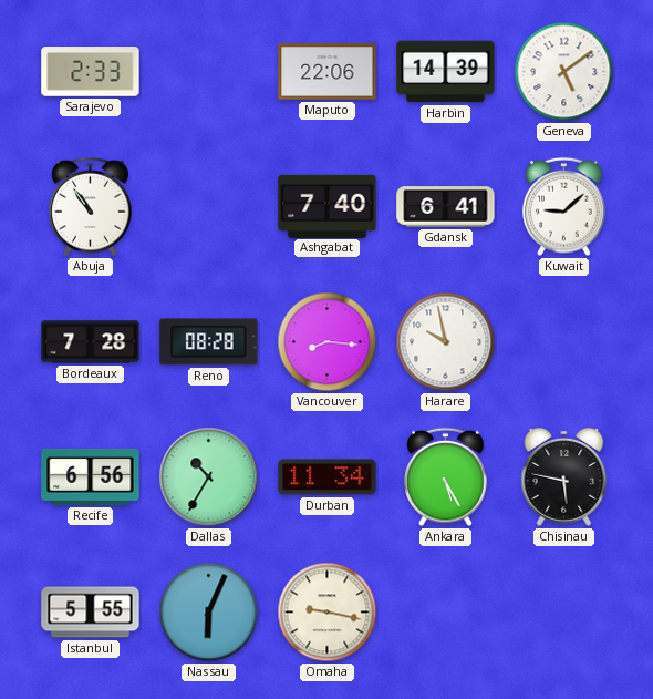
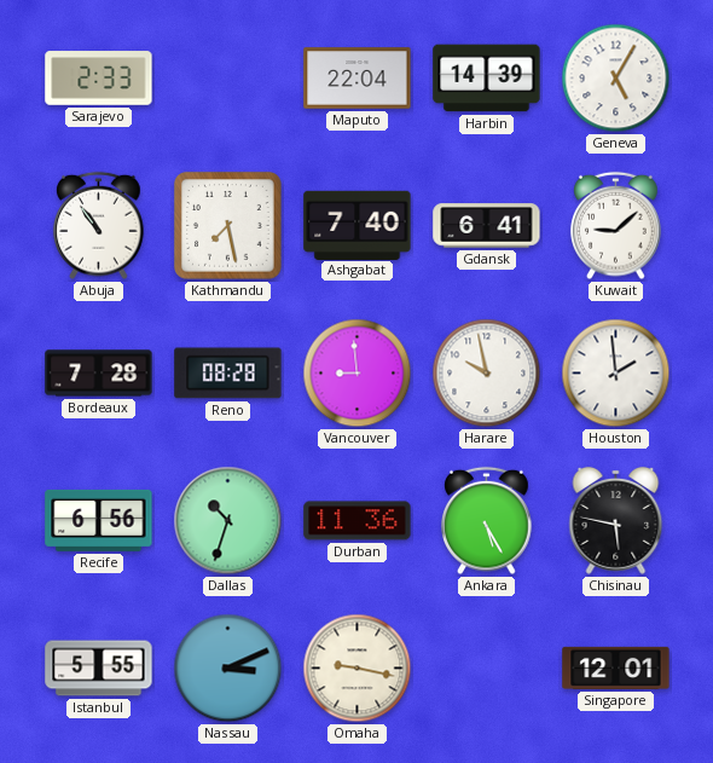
Maputo: 22:06 -> 22:04
Geneva: 5:09 -> 5:05
Kathmandu: none -> 7:28
Vancouver: 8:16 -> 8:59
Houston: none -> 1:59
Dallas: 10:35 -> 10:33
Durban: 11:34 -> 11:36
Nassau: 6:04 -> 3:11
Singapore: none -> 12:01
